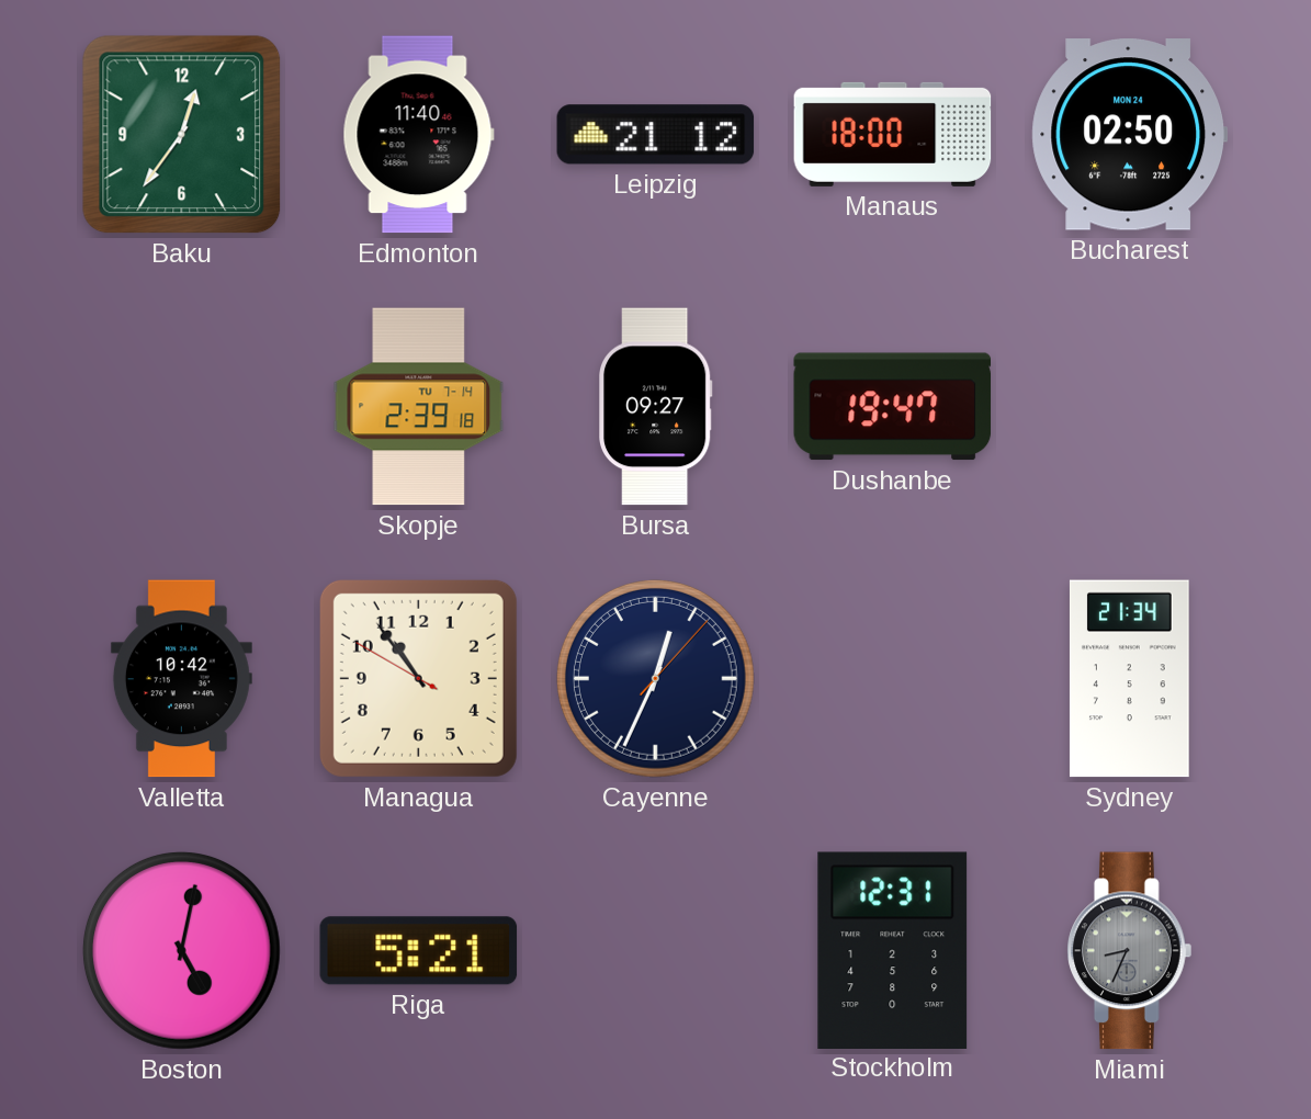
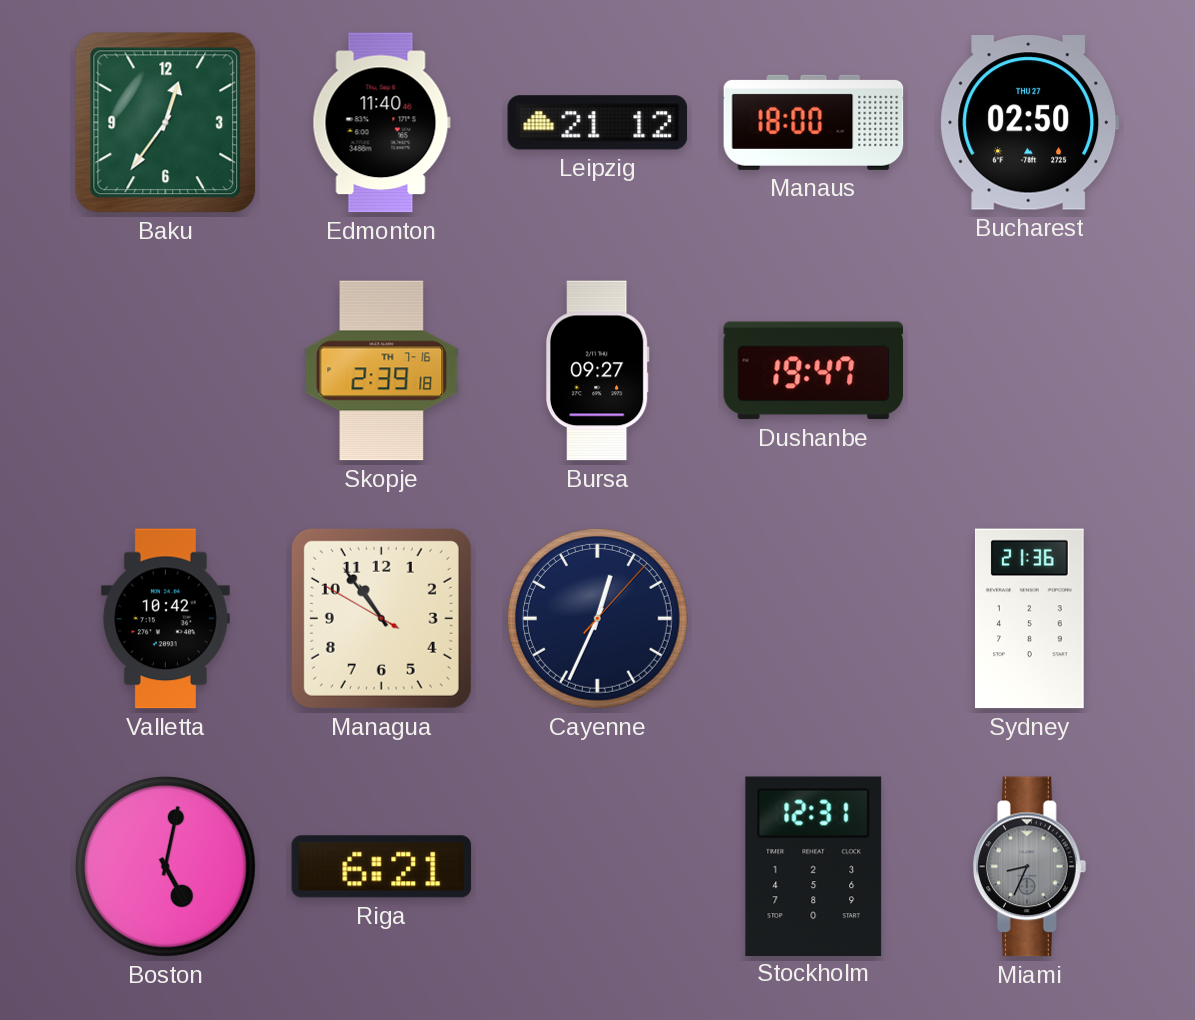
Bucharest date: MON 24 -> THU 27
Skopje date: TU 7-14 -> TH 7-16
Sydney: 21:34 -> 21:36
Riga: 5:21 -> 6:21
